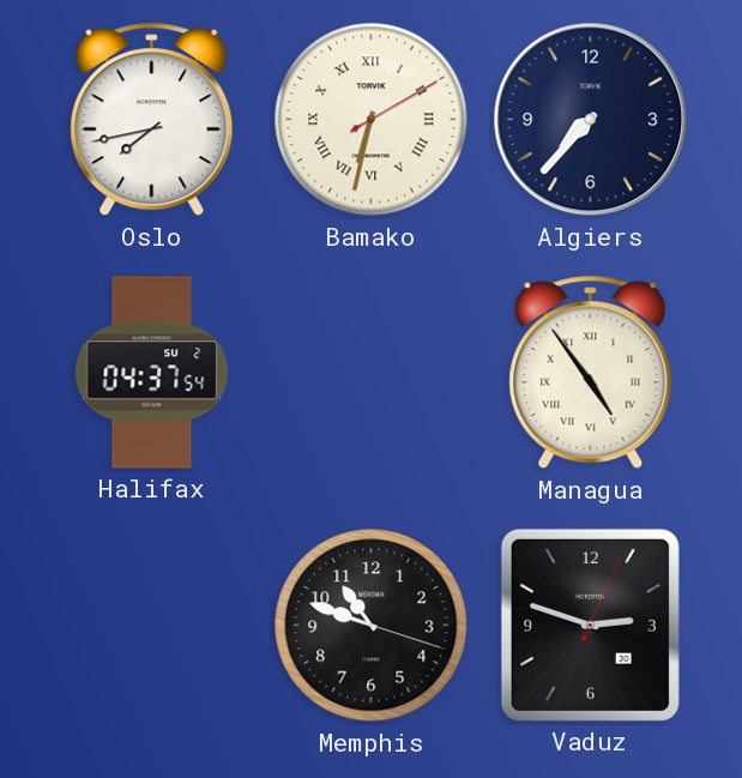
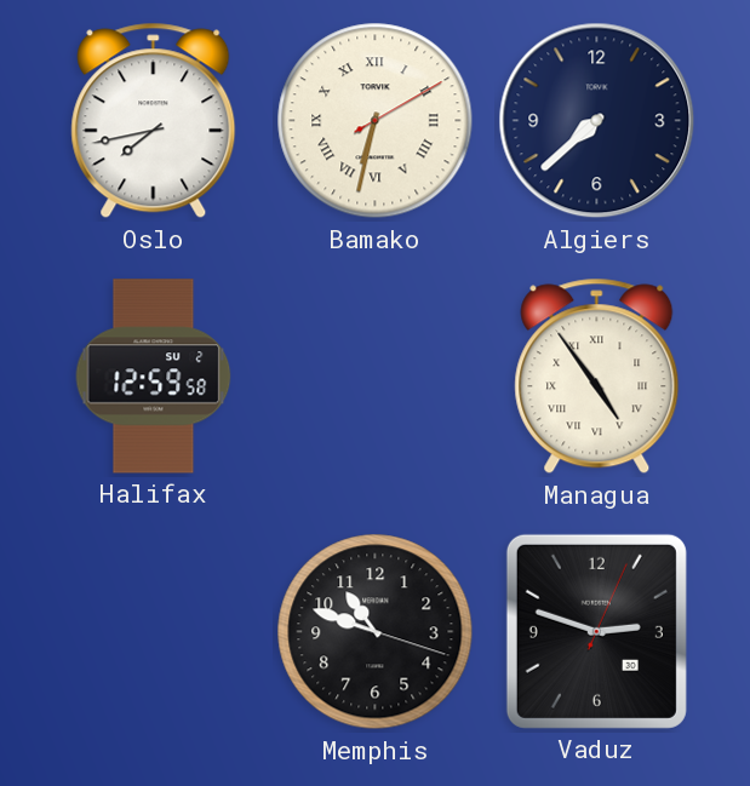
Algiers: 7:37 -> 7:38
Halifax: 04:37 -> 12:59
